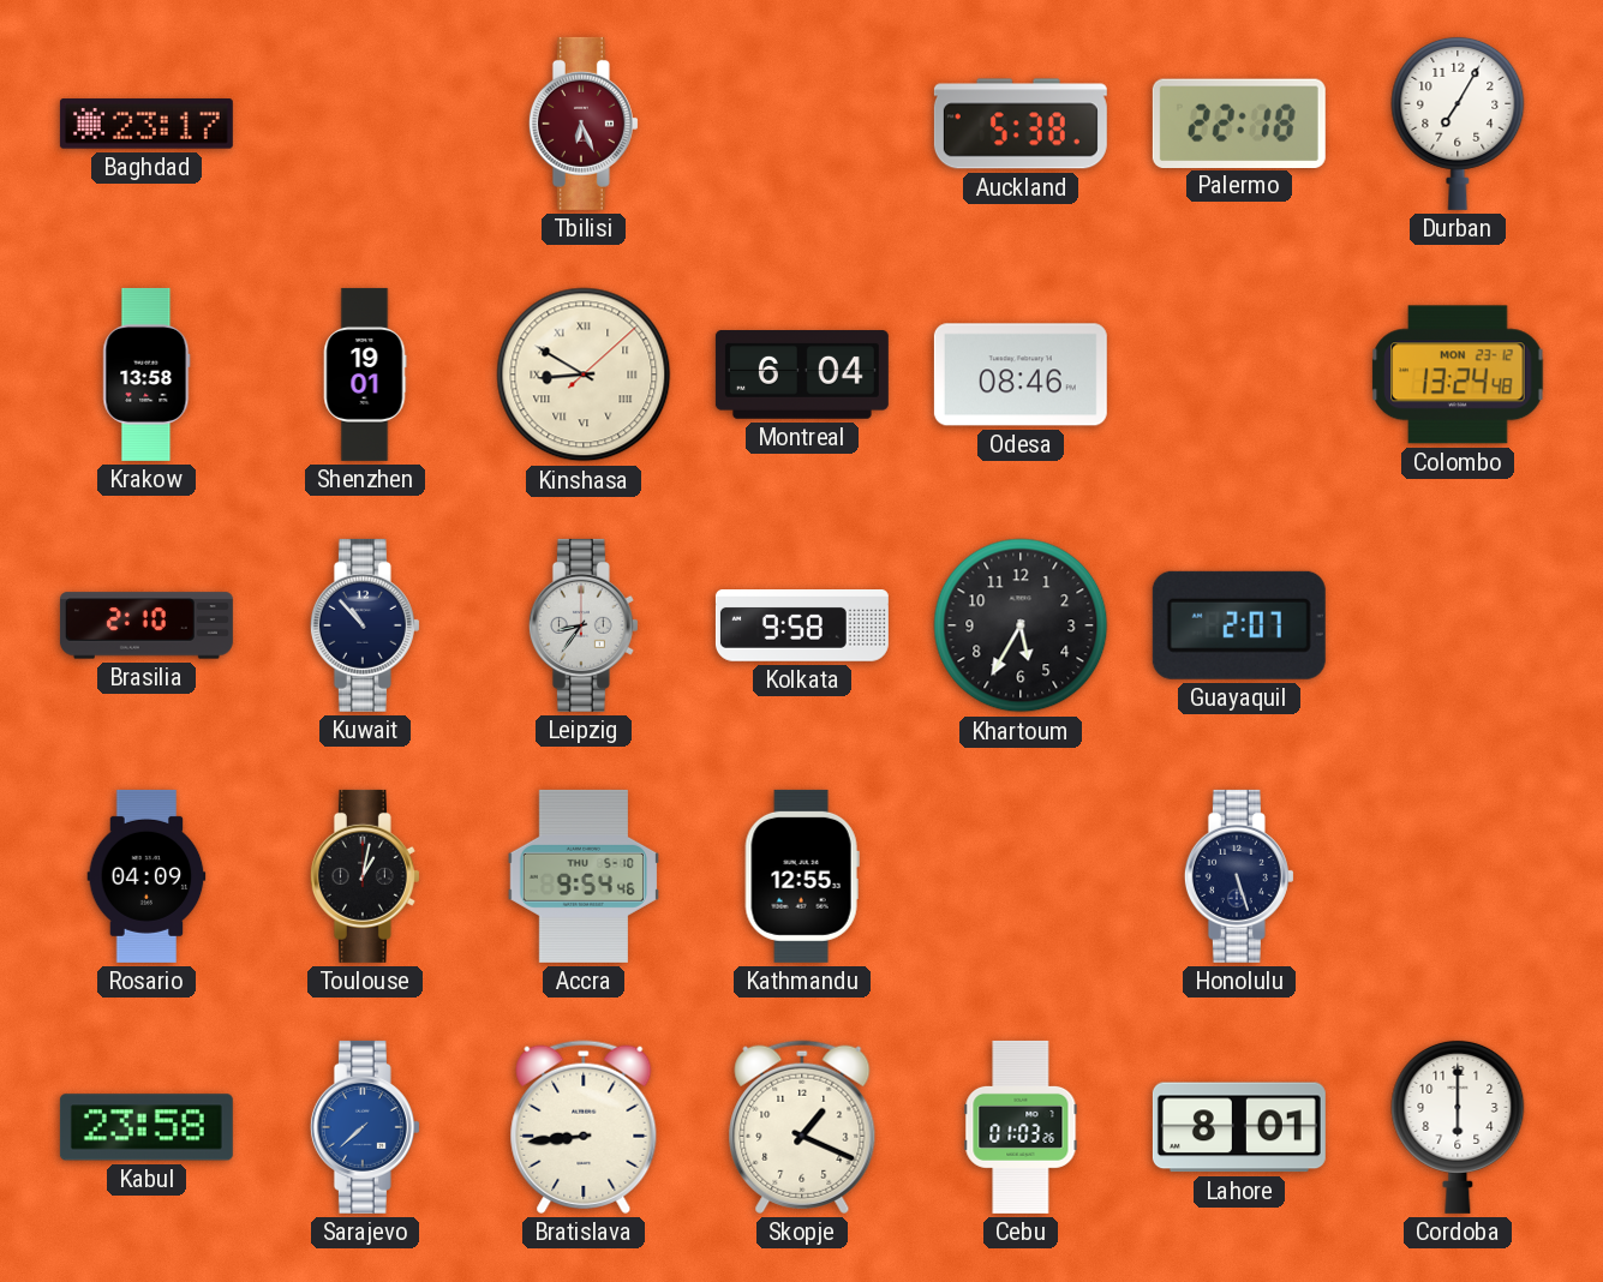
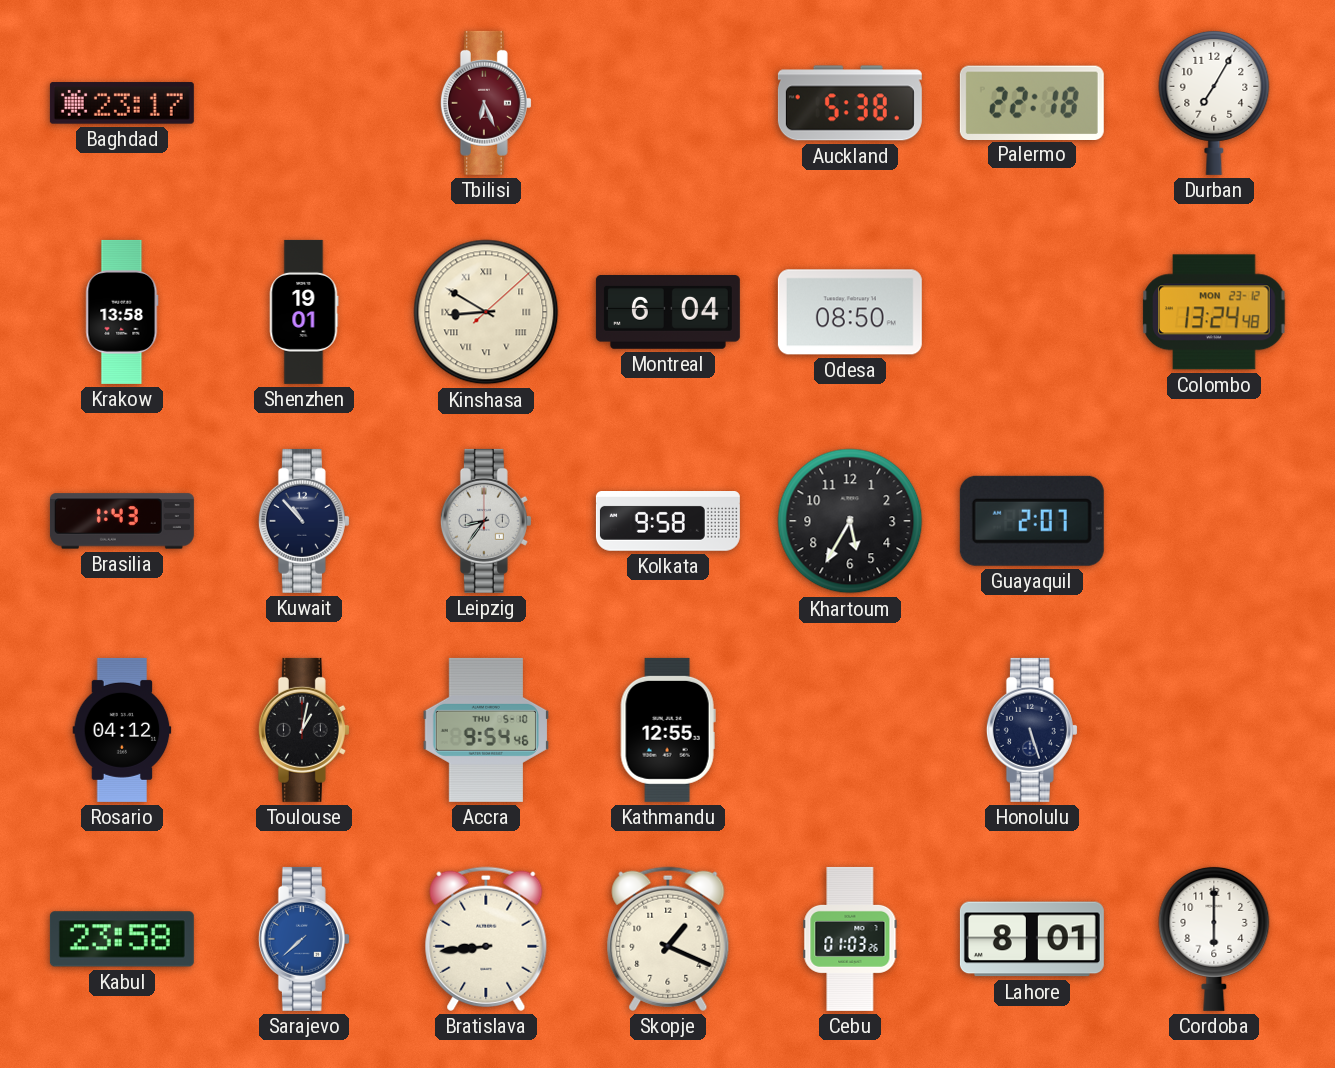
Odesa: 08:46 -> 08:50
Brasilia: 2:10 -> 1:43
Rosario: 04:09 -> 04:12
